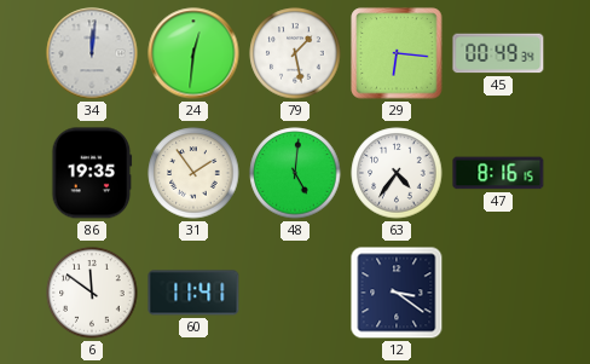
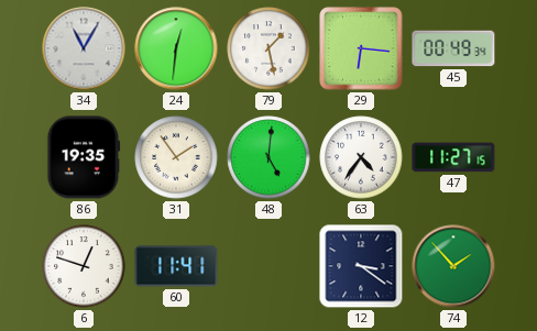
34: 12:01 -> 11:05
47: 8:16 -> 11:27
6: 11:51 -> 12:48
74: none -> 1:53
